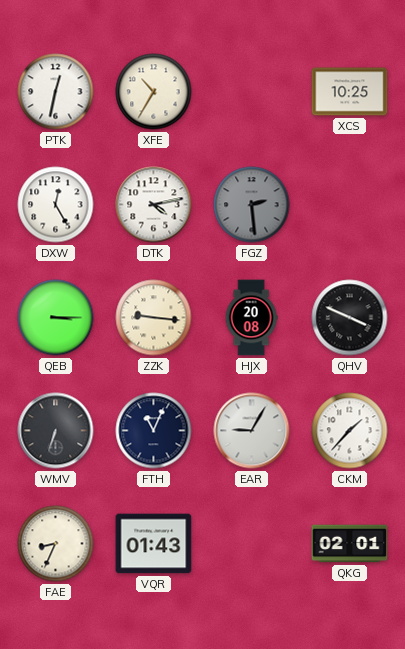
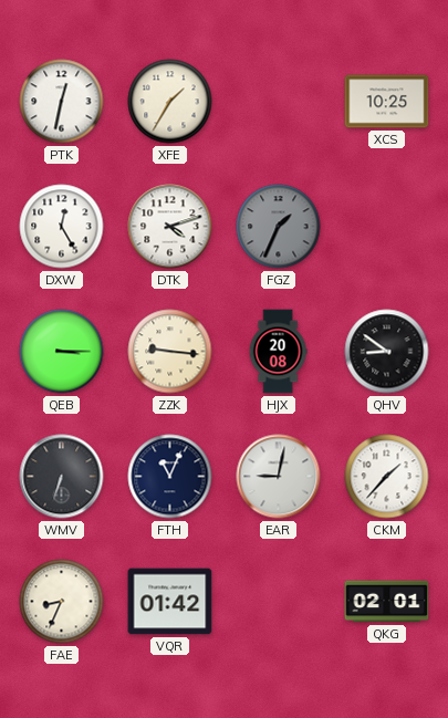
XFE: 10:35 -> 1:35
DTK: 4:13 -> 4:12
FGZ: 2:29 -> 1:34
QHV: 3:49 -> 8:51
EAR: 9:05 -> 9:02
VQR: 01:43 -> 01:42
